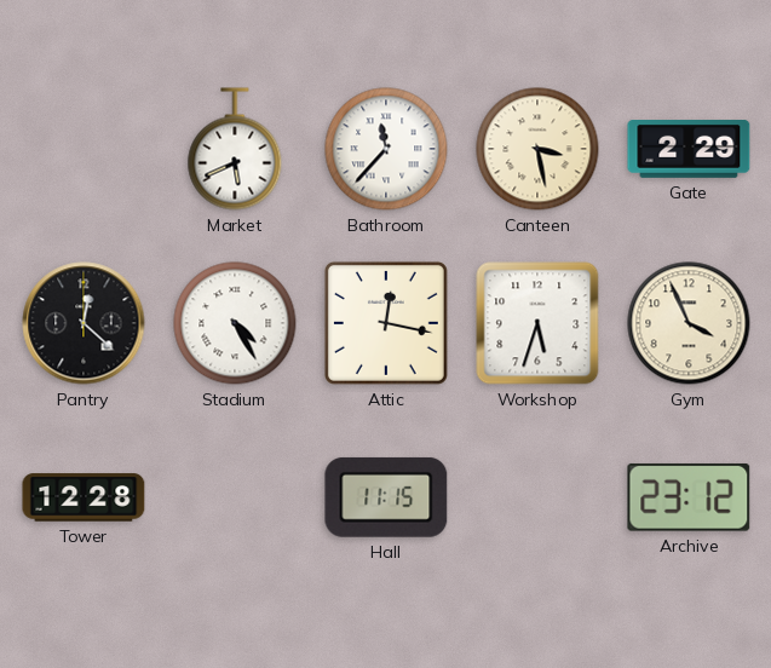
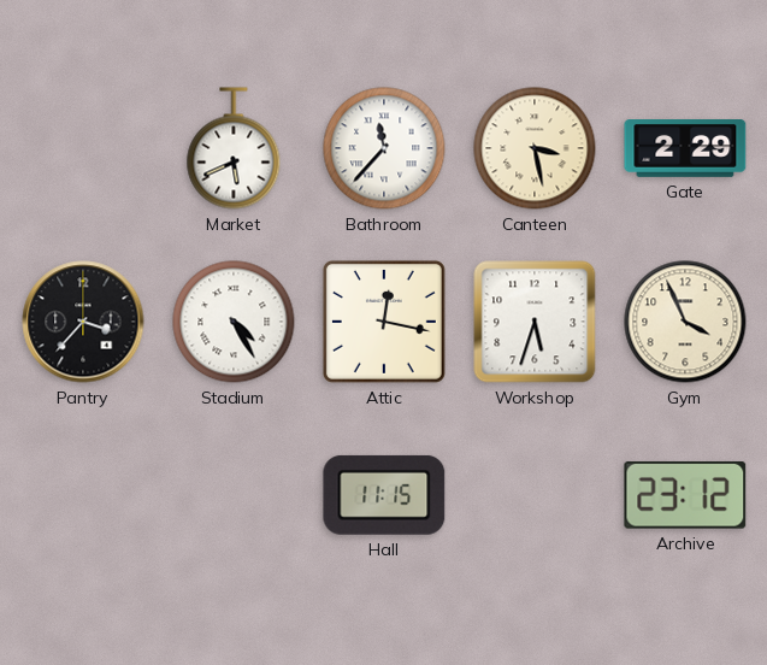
Pantry: 12:22 -> 3:37
Tower: 12:28 -> none
